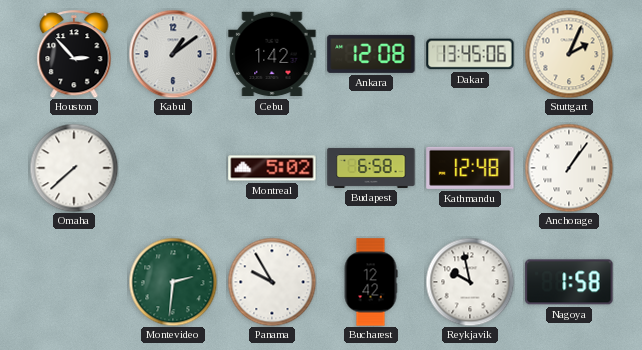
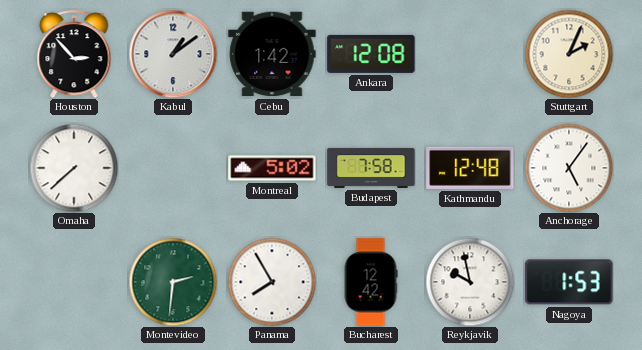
Dakar: 13:45 -> none
Budapest: 6:58 -> 7:58
Anchorage: 1:06 -> 5:06
Panama: 9:55 -> 7:55
Nagoya: 1:58 -> 1:53
